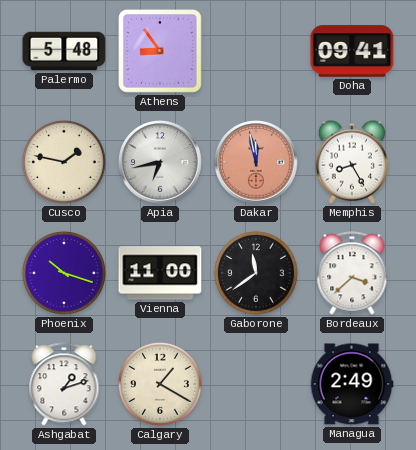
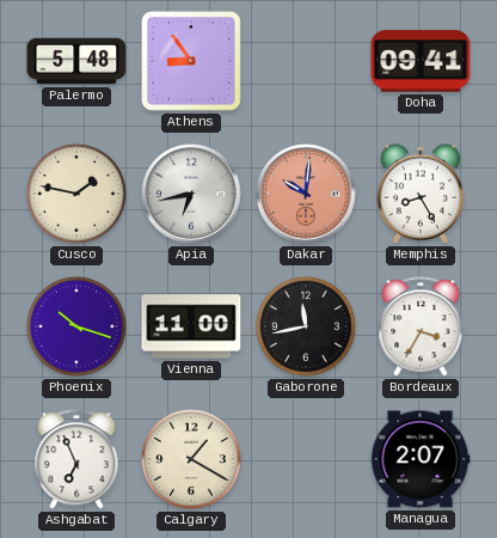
Dakar: 11:58 -> 10:01
Gaborone: 11:39 -> 11:43
Bordeaux: 3:38 -> 3:35
Ashgabat: 1:12 -> 6:56
Managua: 2:49 -> 2:07
